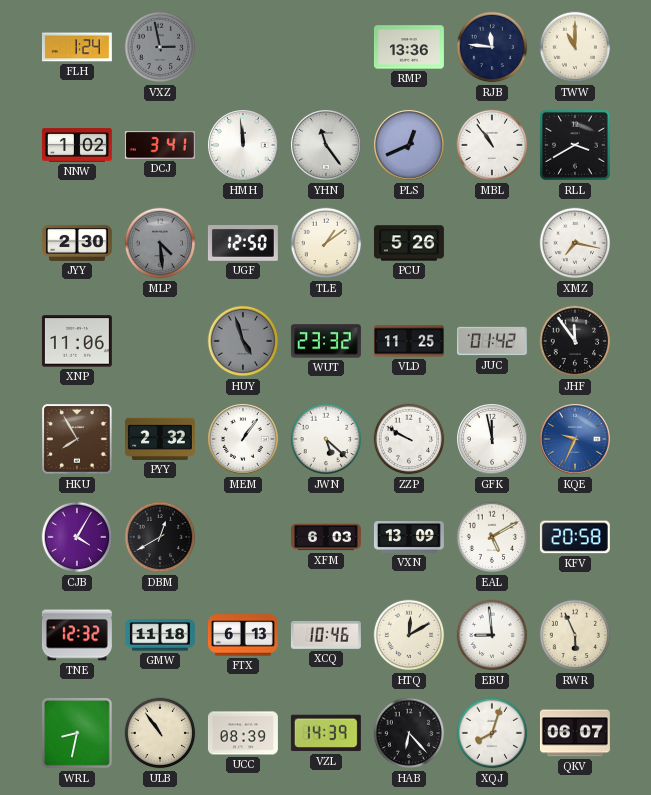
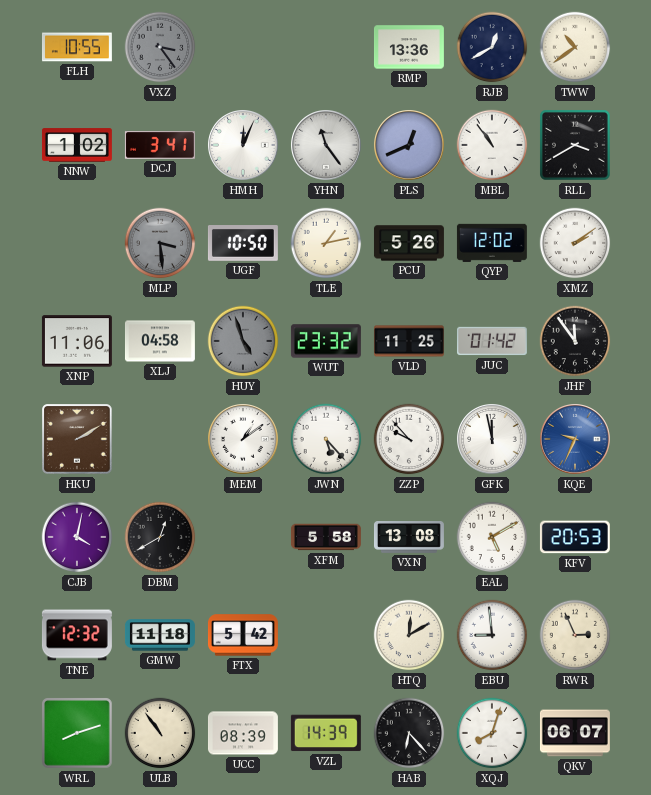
FLH: 1:24 -> 10:55
VXZ: 2:58 -> 3:24
RJB: 11:46 -> 12:40
TWW: 11:00 -> 10:39
HMH: 11:59 -> 12:04
JYY: 2:30 -> none
MLP: 4:29 -> 3:29
UGF: 12:50 -> 10:50
TLE: 1:09 -> 1:13
QYP: none -> 12:02
XMZ: 7:17 -> 2:09
XLJ: none -> 04:58
HKU: 7:55 -> 2:10
PYY: 2:32 -> none
MEM: 1:06 -> 1:09
JWN: 5:22 -> 5:23
ZZP: 9:50 -> 9:53
CJB: 4:05 -> 4:02
XFM: 6:03 -> 5:58
VXN: 13:09 -> 13:08
KFV: 20:58 -> 20:53
FTX: 6:13 -> 5:42
XCQ: 10:46 -> none
RWR: 5:56 -> 2:56
WRL: 8:32 -> 8:12
